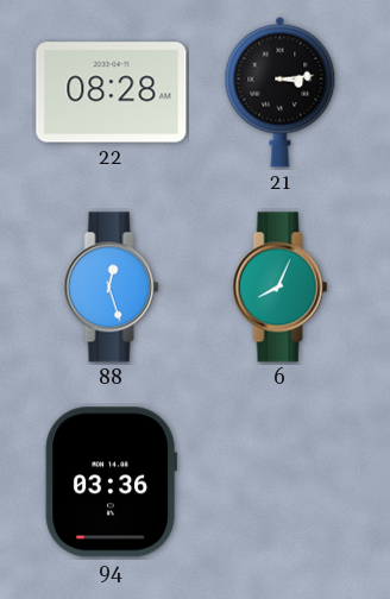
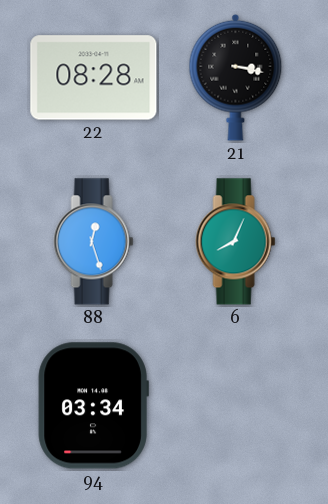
21: 3:14 -> 3:17
94: 03:36 -> 03:34
